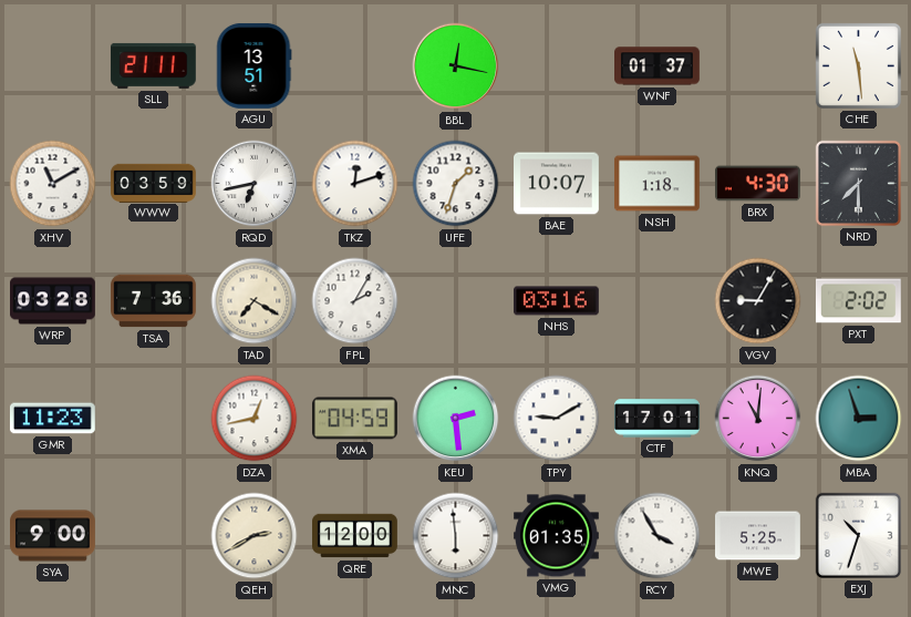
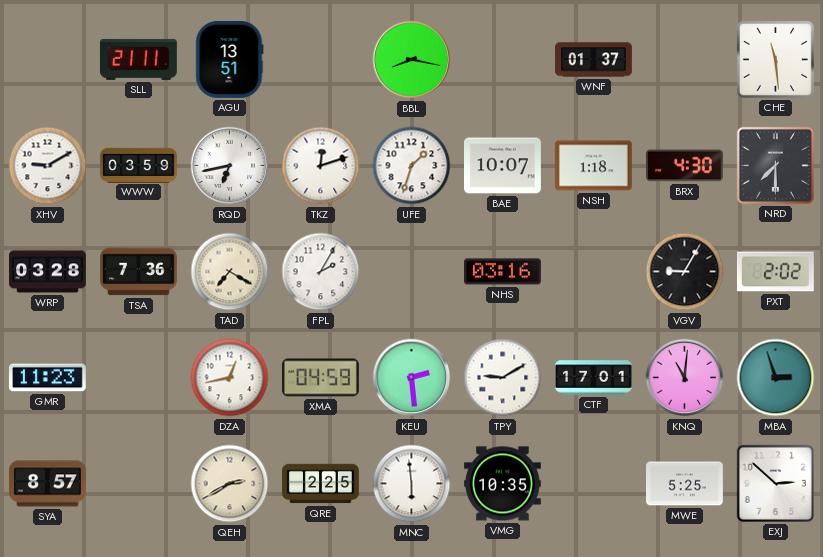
BBL: 12:17 -> 8:17
XHV: 11:10 -> 9:10
SYA: 9:00 -> 8:57
QRE: 12:00 -> 2:25
VMG: 01:35 -> 10:35
RCY: 3:55 -> none
EXJ: 10:33 -> 2:52
